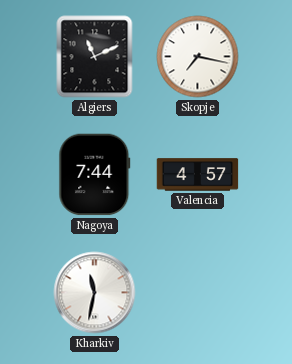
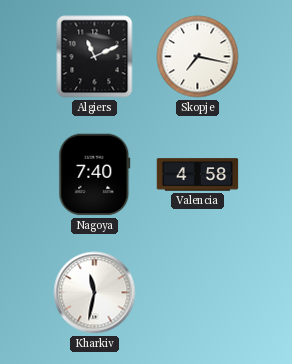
Nagoya: 7:44 -> 7:40
Valencia: 4:57 -> 4:58
